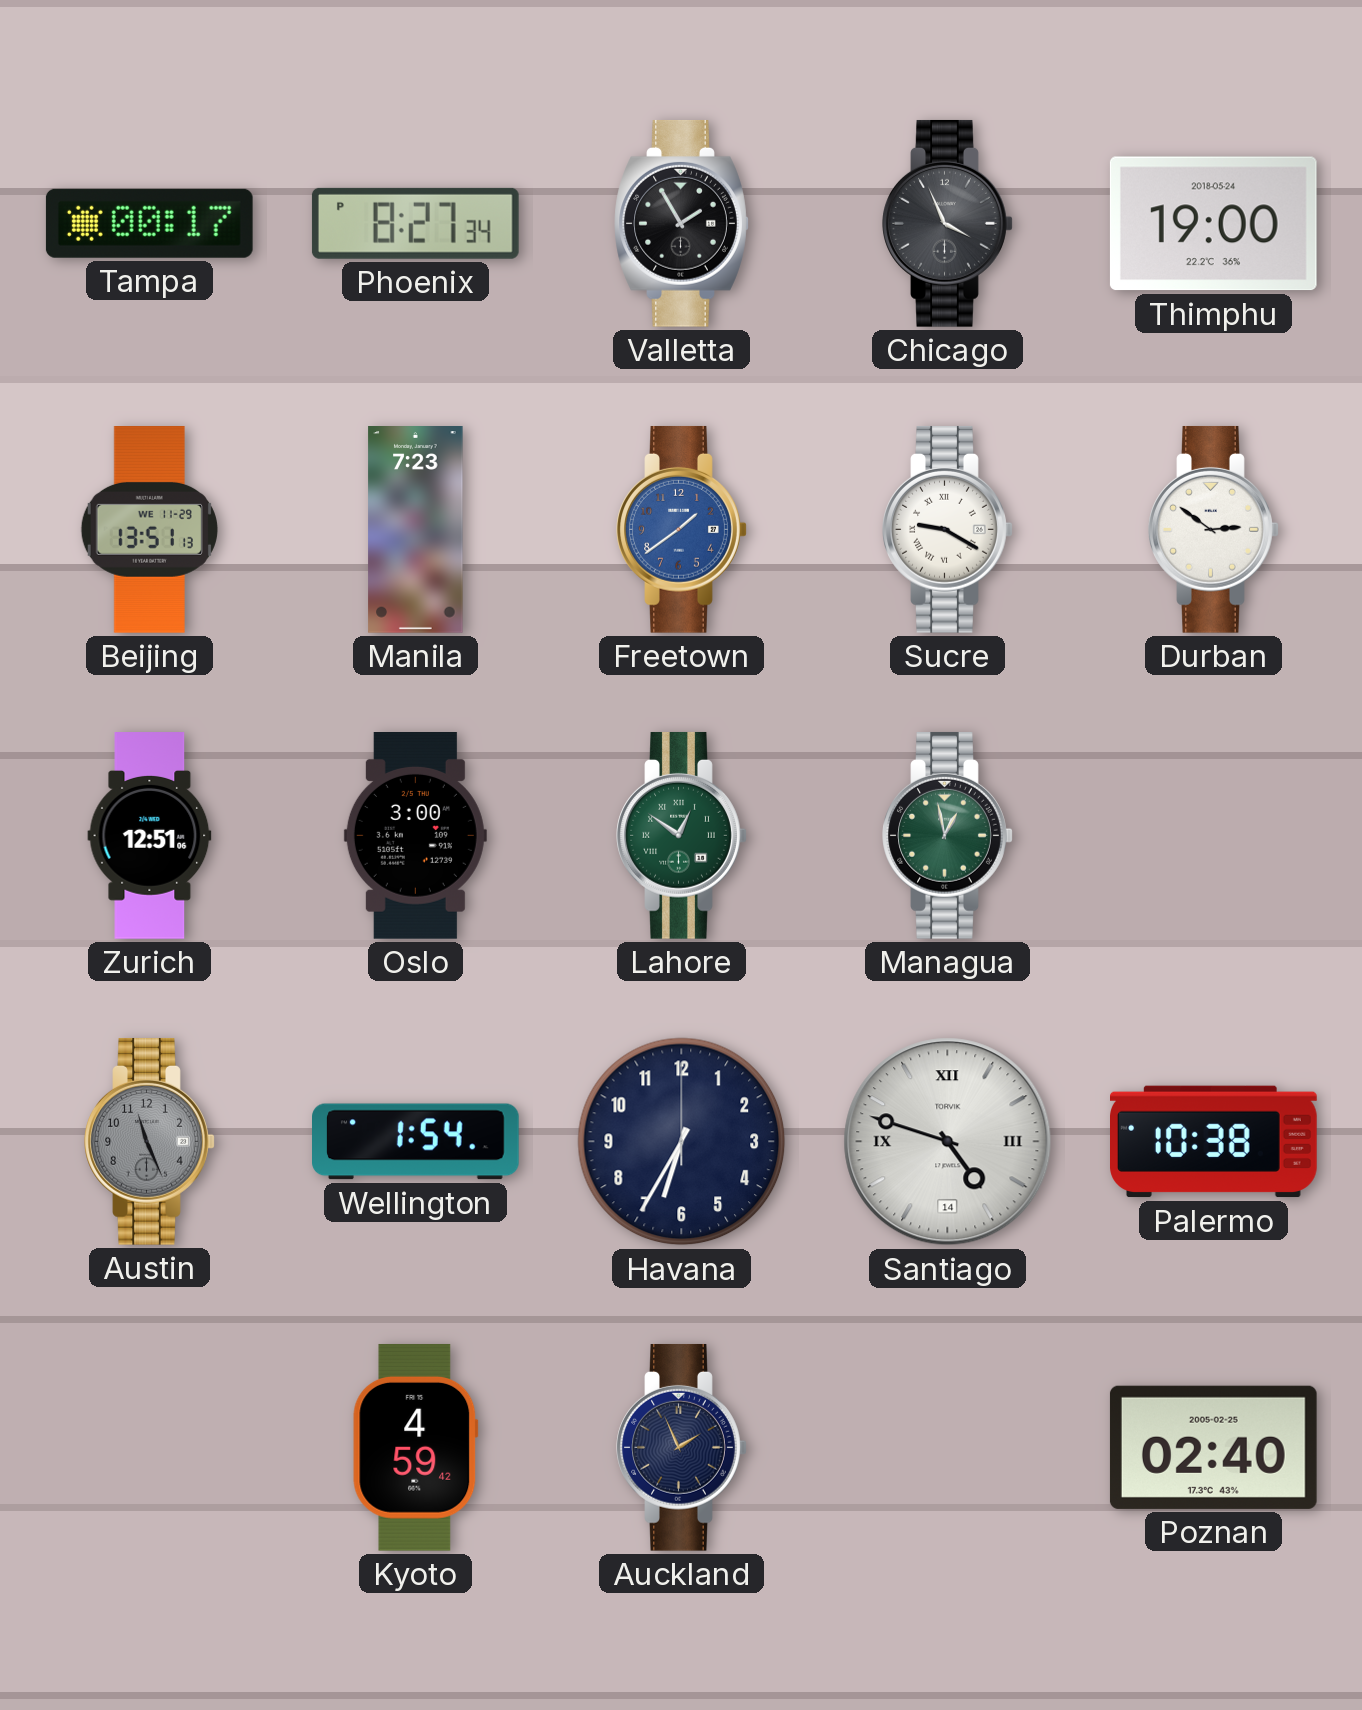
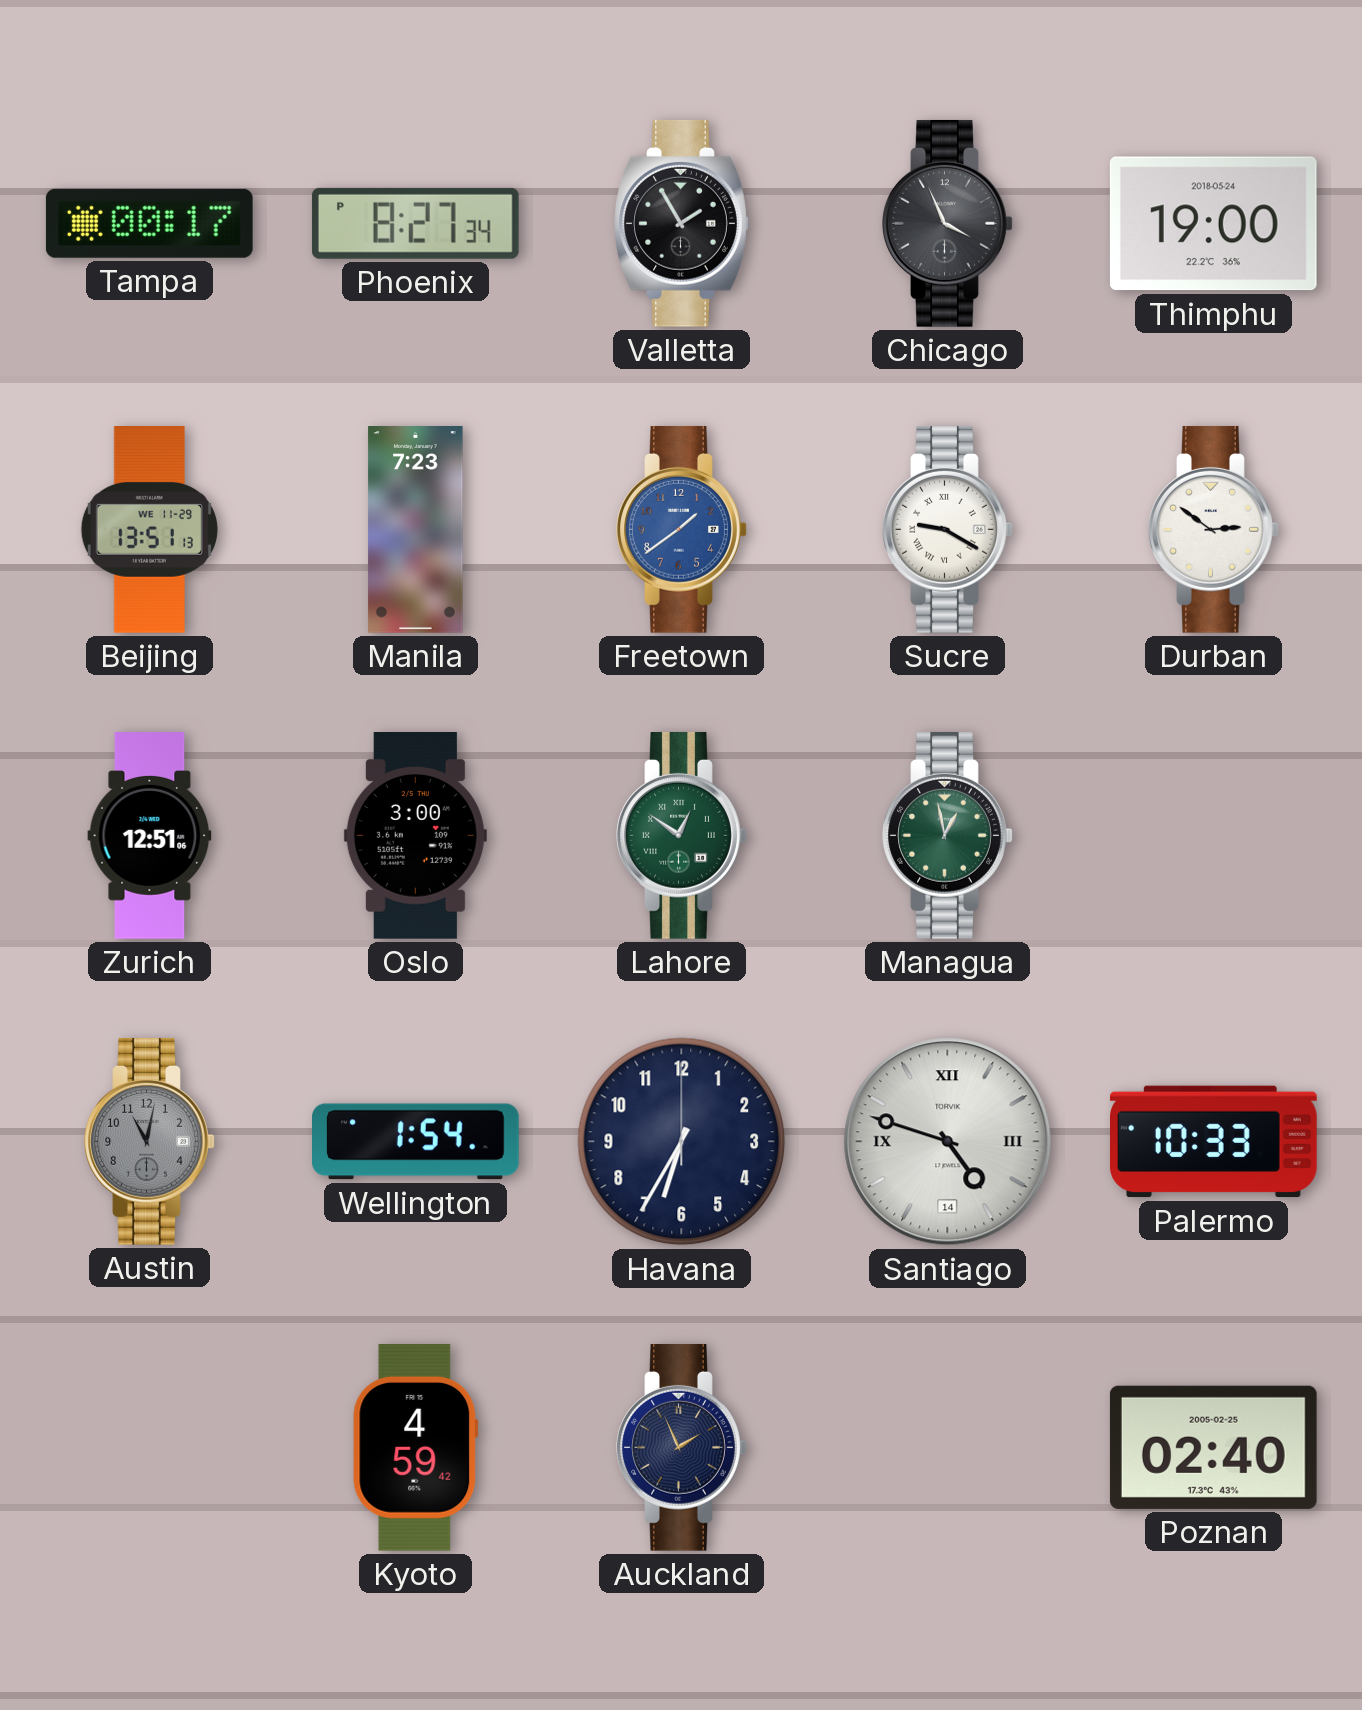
Austin: 11:26 -> 11:02
Palermo: 10:38 -> 10:33
